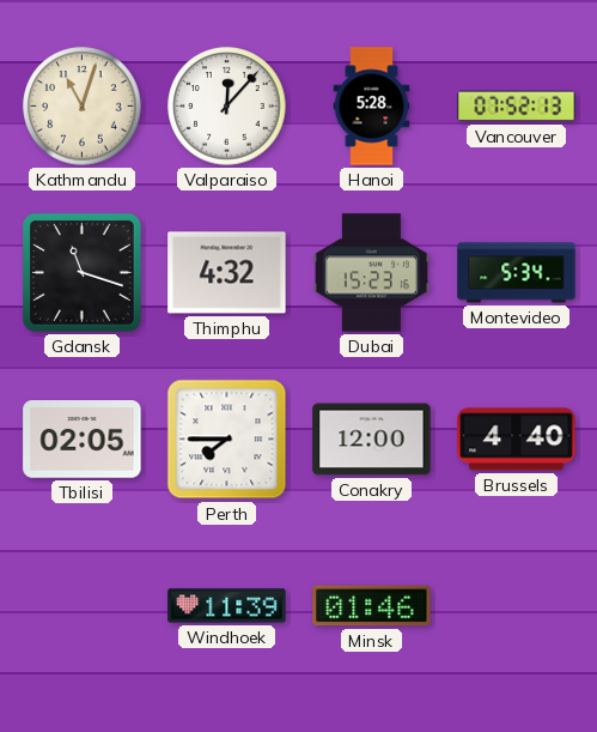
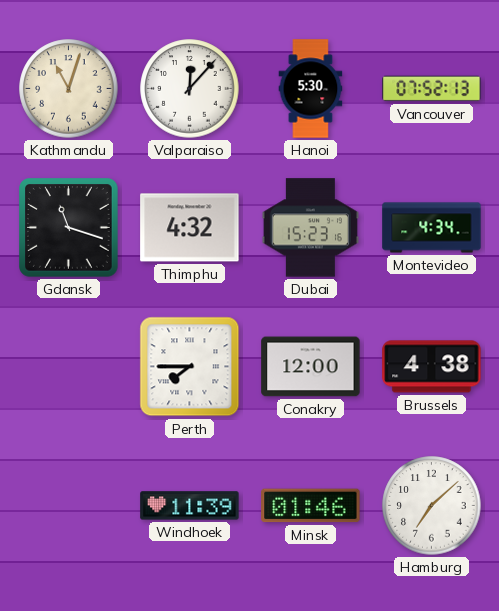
Hanoi: 5:28 -> 5:30
Montevideo: 5:34 -> 4:34
Tbilisi: 02:05 -> none
Brussels: 4:40 -> 4:38
Hamburg: none -> 7:08
